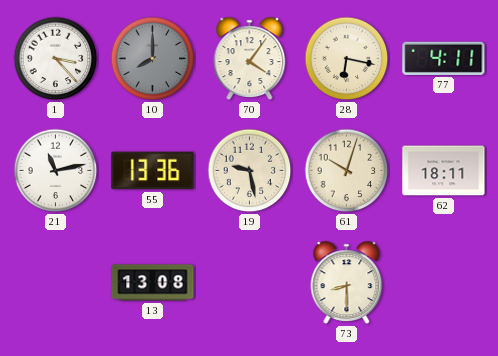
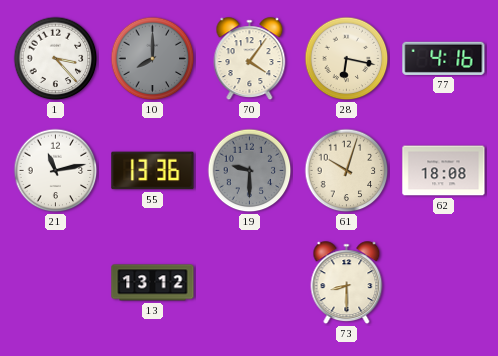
77: 4:11 -> 4:16
19: 9:28 -> 9:30
19 dial: cream -> grey
62: 18:11 -> 18:08
13: 13:08 -> 13:12
